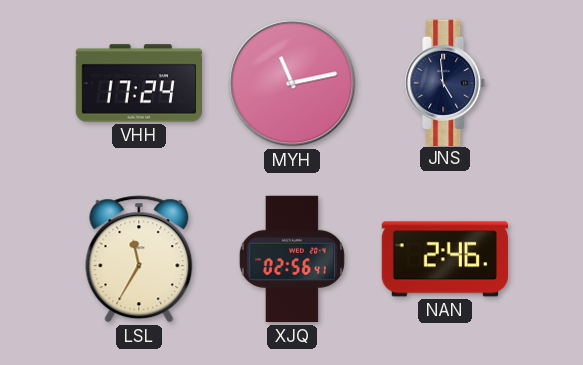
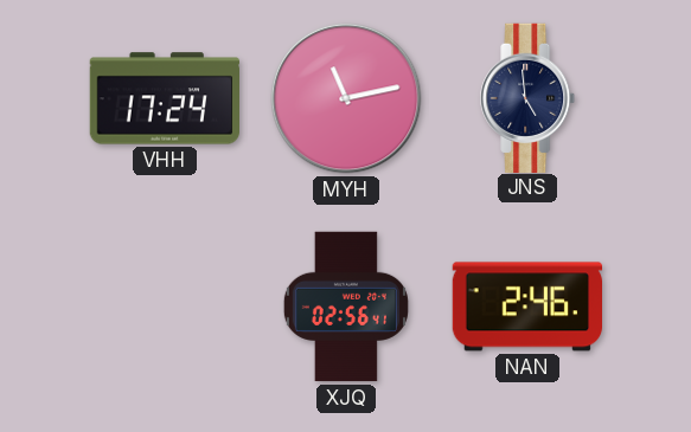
LSL: 11:35 -> none
